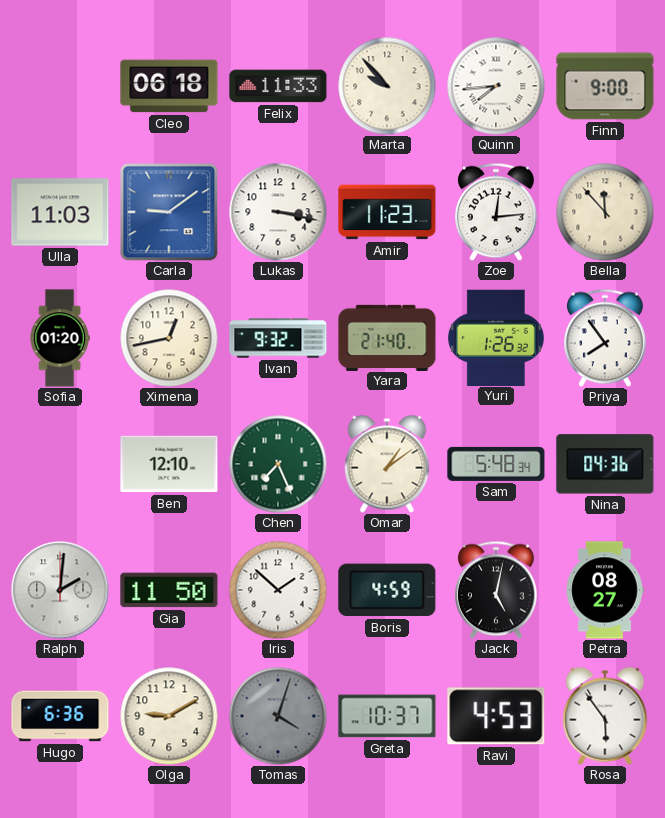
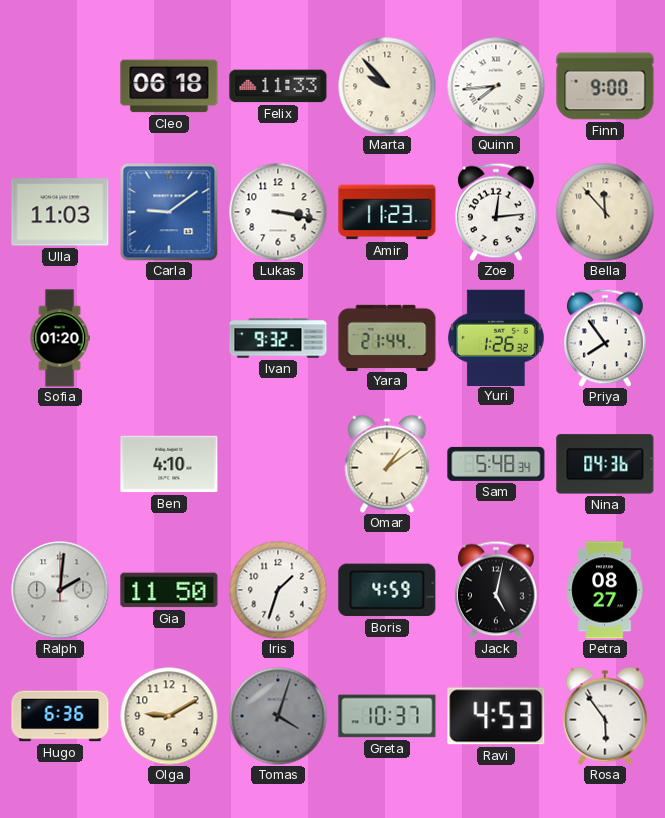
Ximena: 12:43 -> none
Yara: 21:40 -> 21:44
Ben: 12:10 -> 4:10
Chen: 7:26 -> none
Iris: 1:52 -> 1:33
